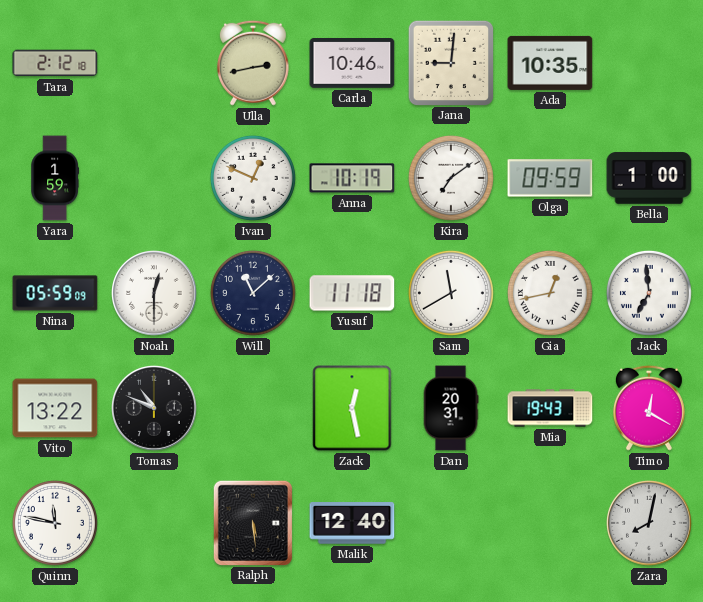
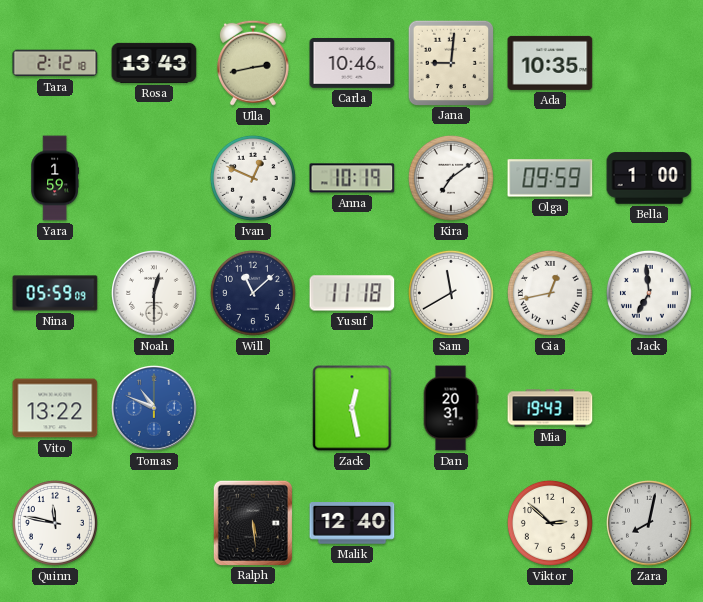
Rosa: none -> 13:43
Tomas dial: black -> blue
Timo: 12:20 -> none
Viktor: none -> 2:52
